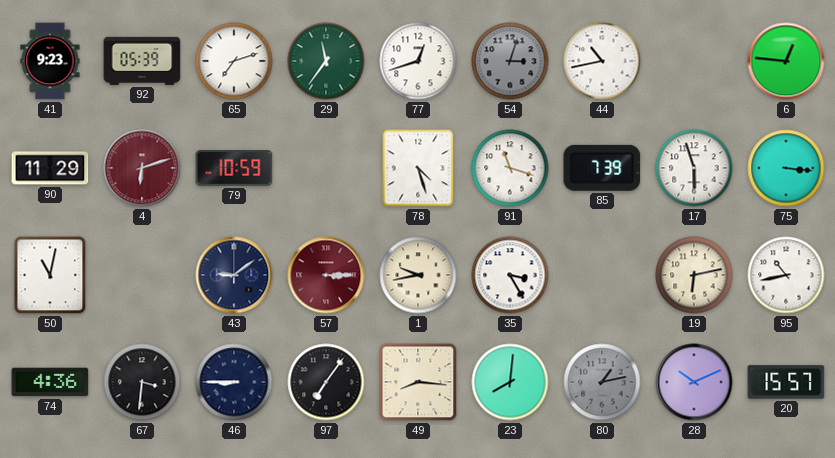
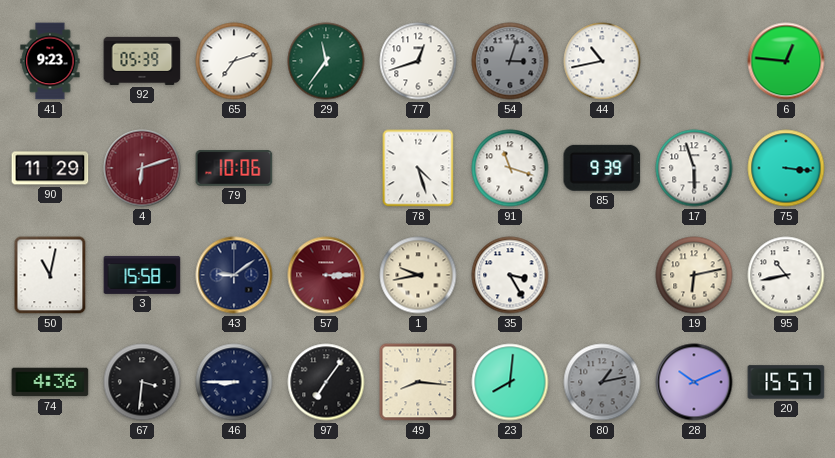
79: 10:59 -> 10:06
85: 7:39 -> 9:39
3: none -> 15:58
